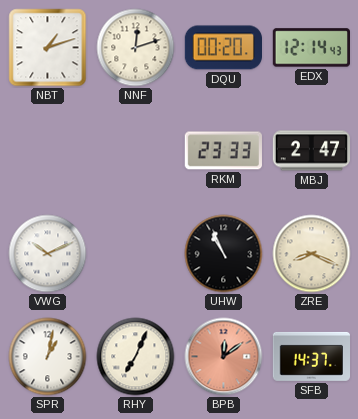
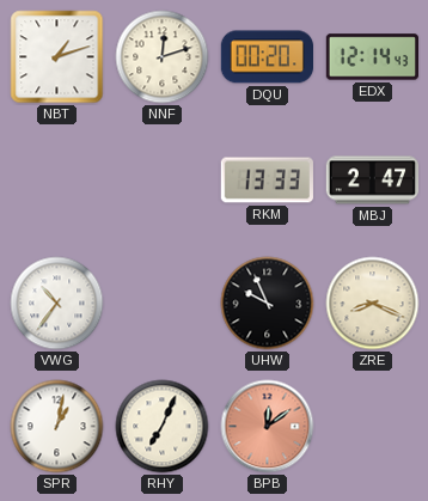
RKM: 23:33 -> 13:33
VWG: 10:11 -> 10:36
UHW: 10:56 -> 9:56
SFB: 14:37 -> none
